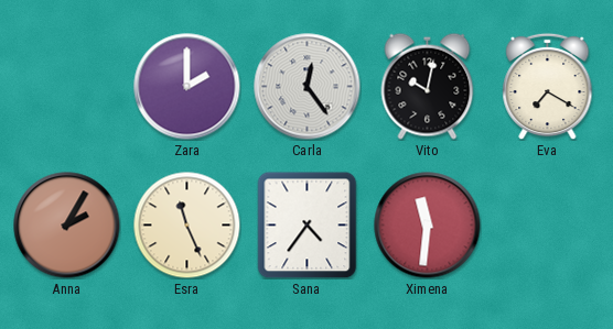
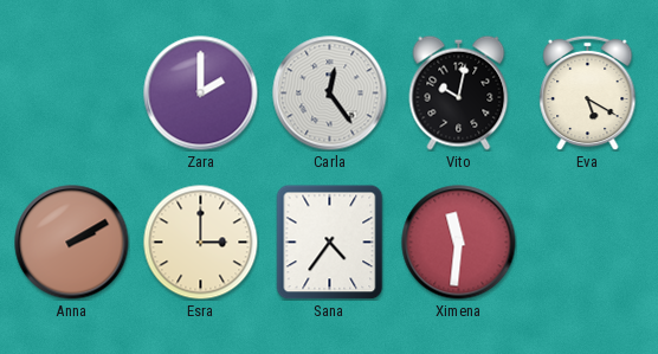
Eva: 7:20 -> 5:20
Anna: 2:05 -> 2:10
Esra: 11:26 -> 3:00
